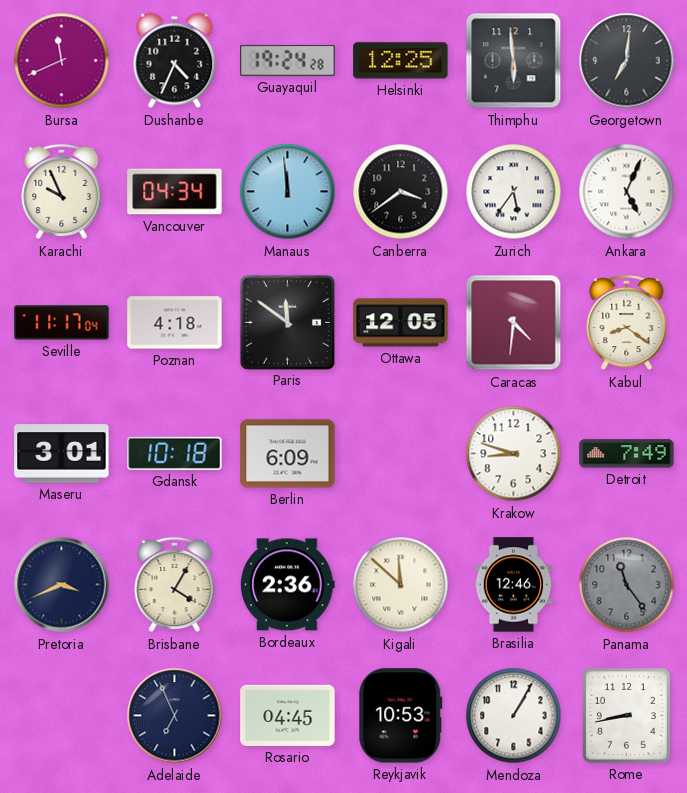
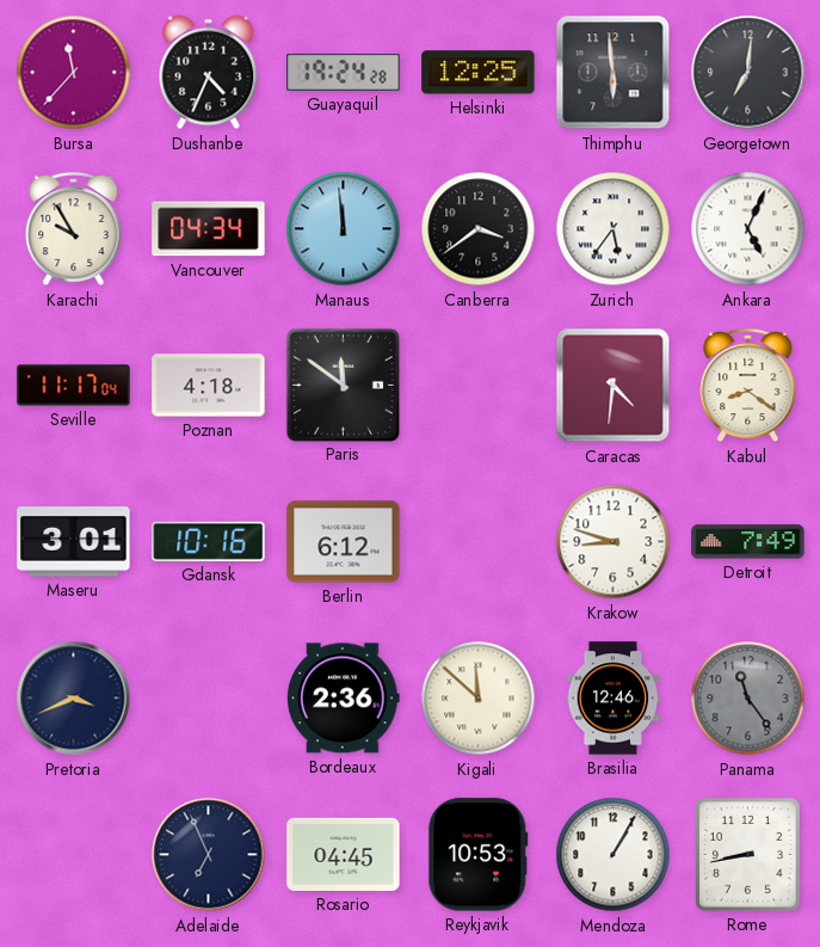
Bursa: 11:41 -> 11:37
Karachi: 9:56 -> 9:55
Ottawa: 12:05 -> none
Gdansk: 10:18 -> 10:16
Berlin: 6:09 -> 6:12
Brisbane: 4:05 -> none
